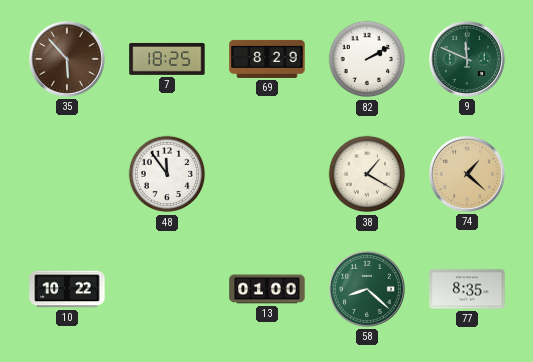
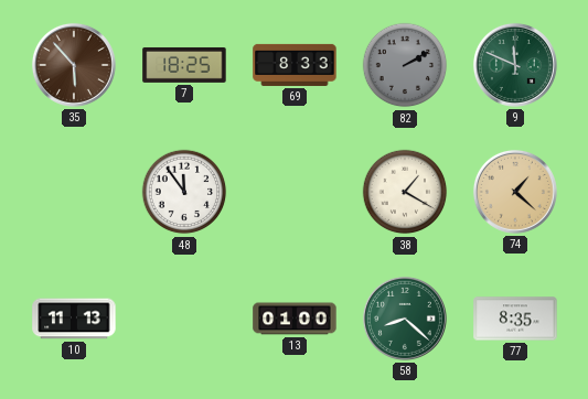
69: 8:29 -> 8:33
82 dial: white -> grey
10: 10:22 -> 11:13
